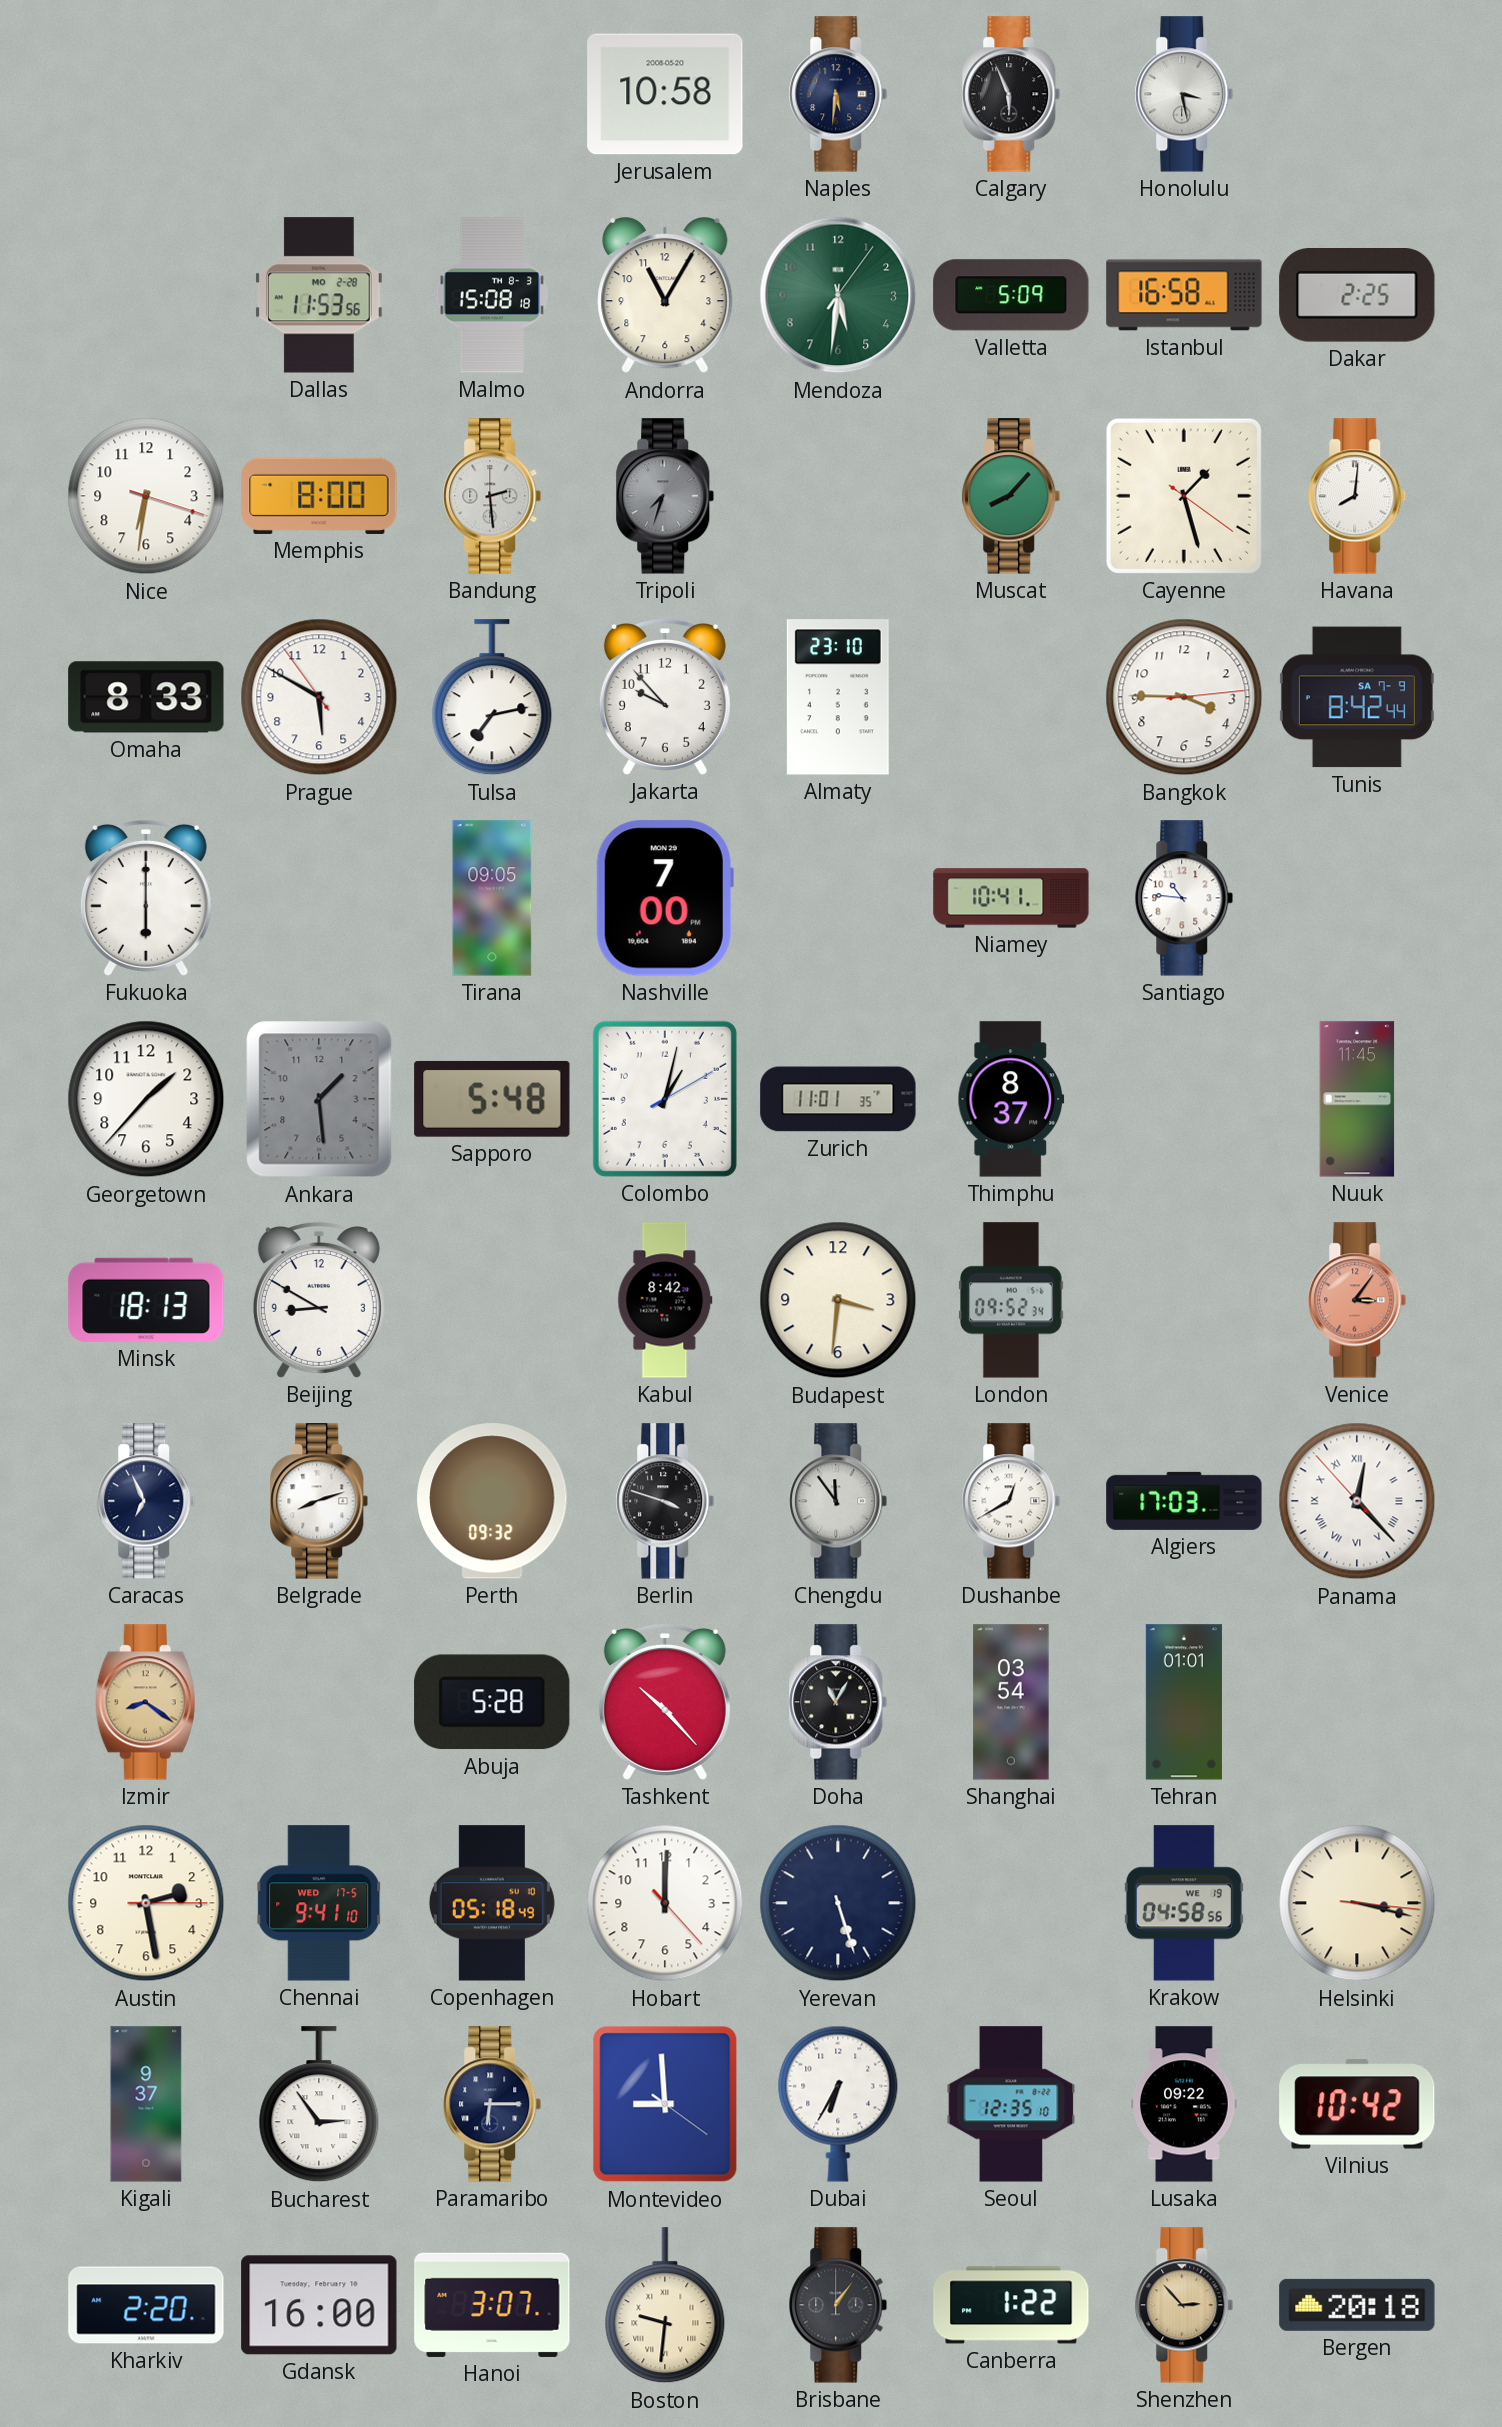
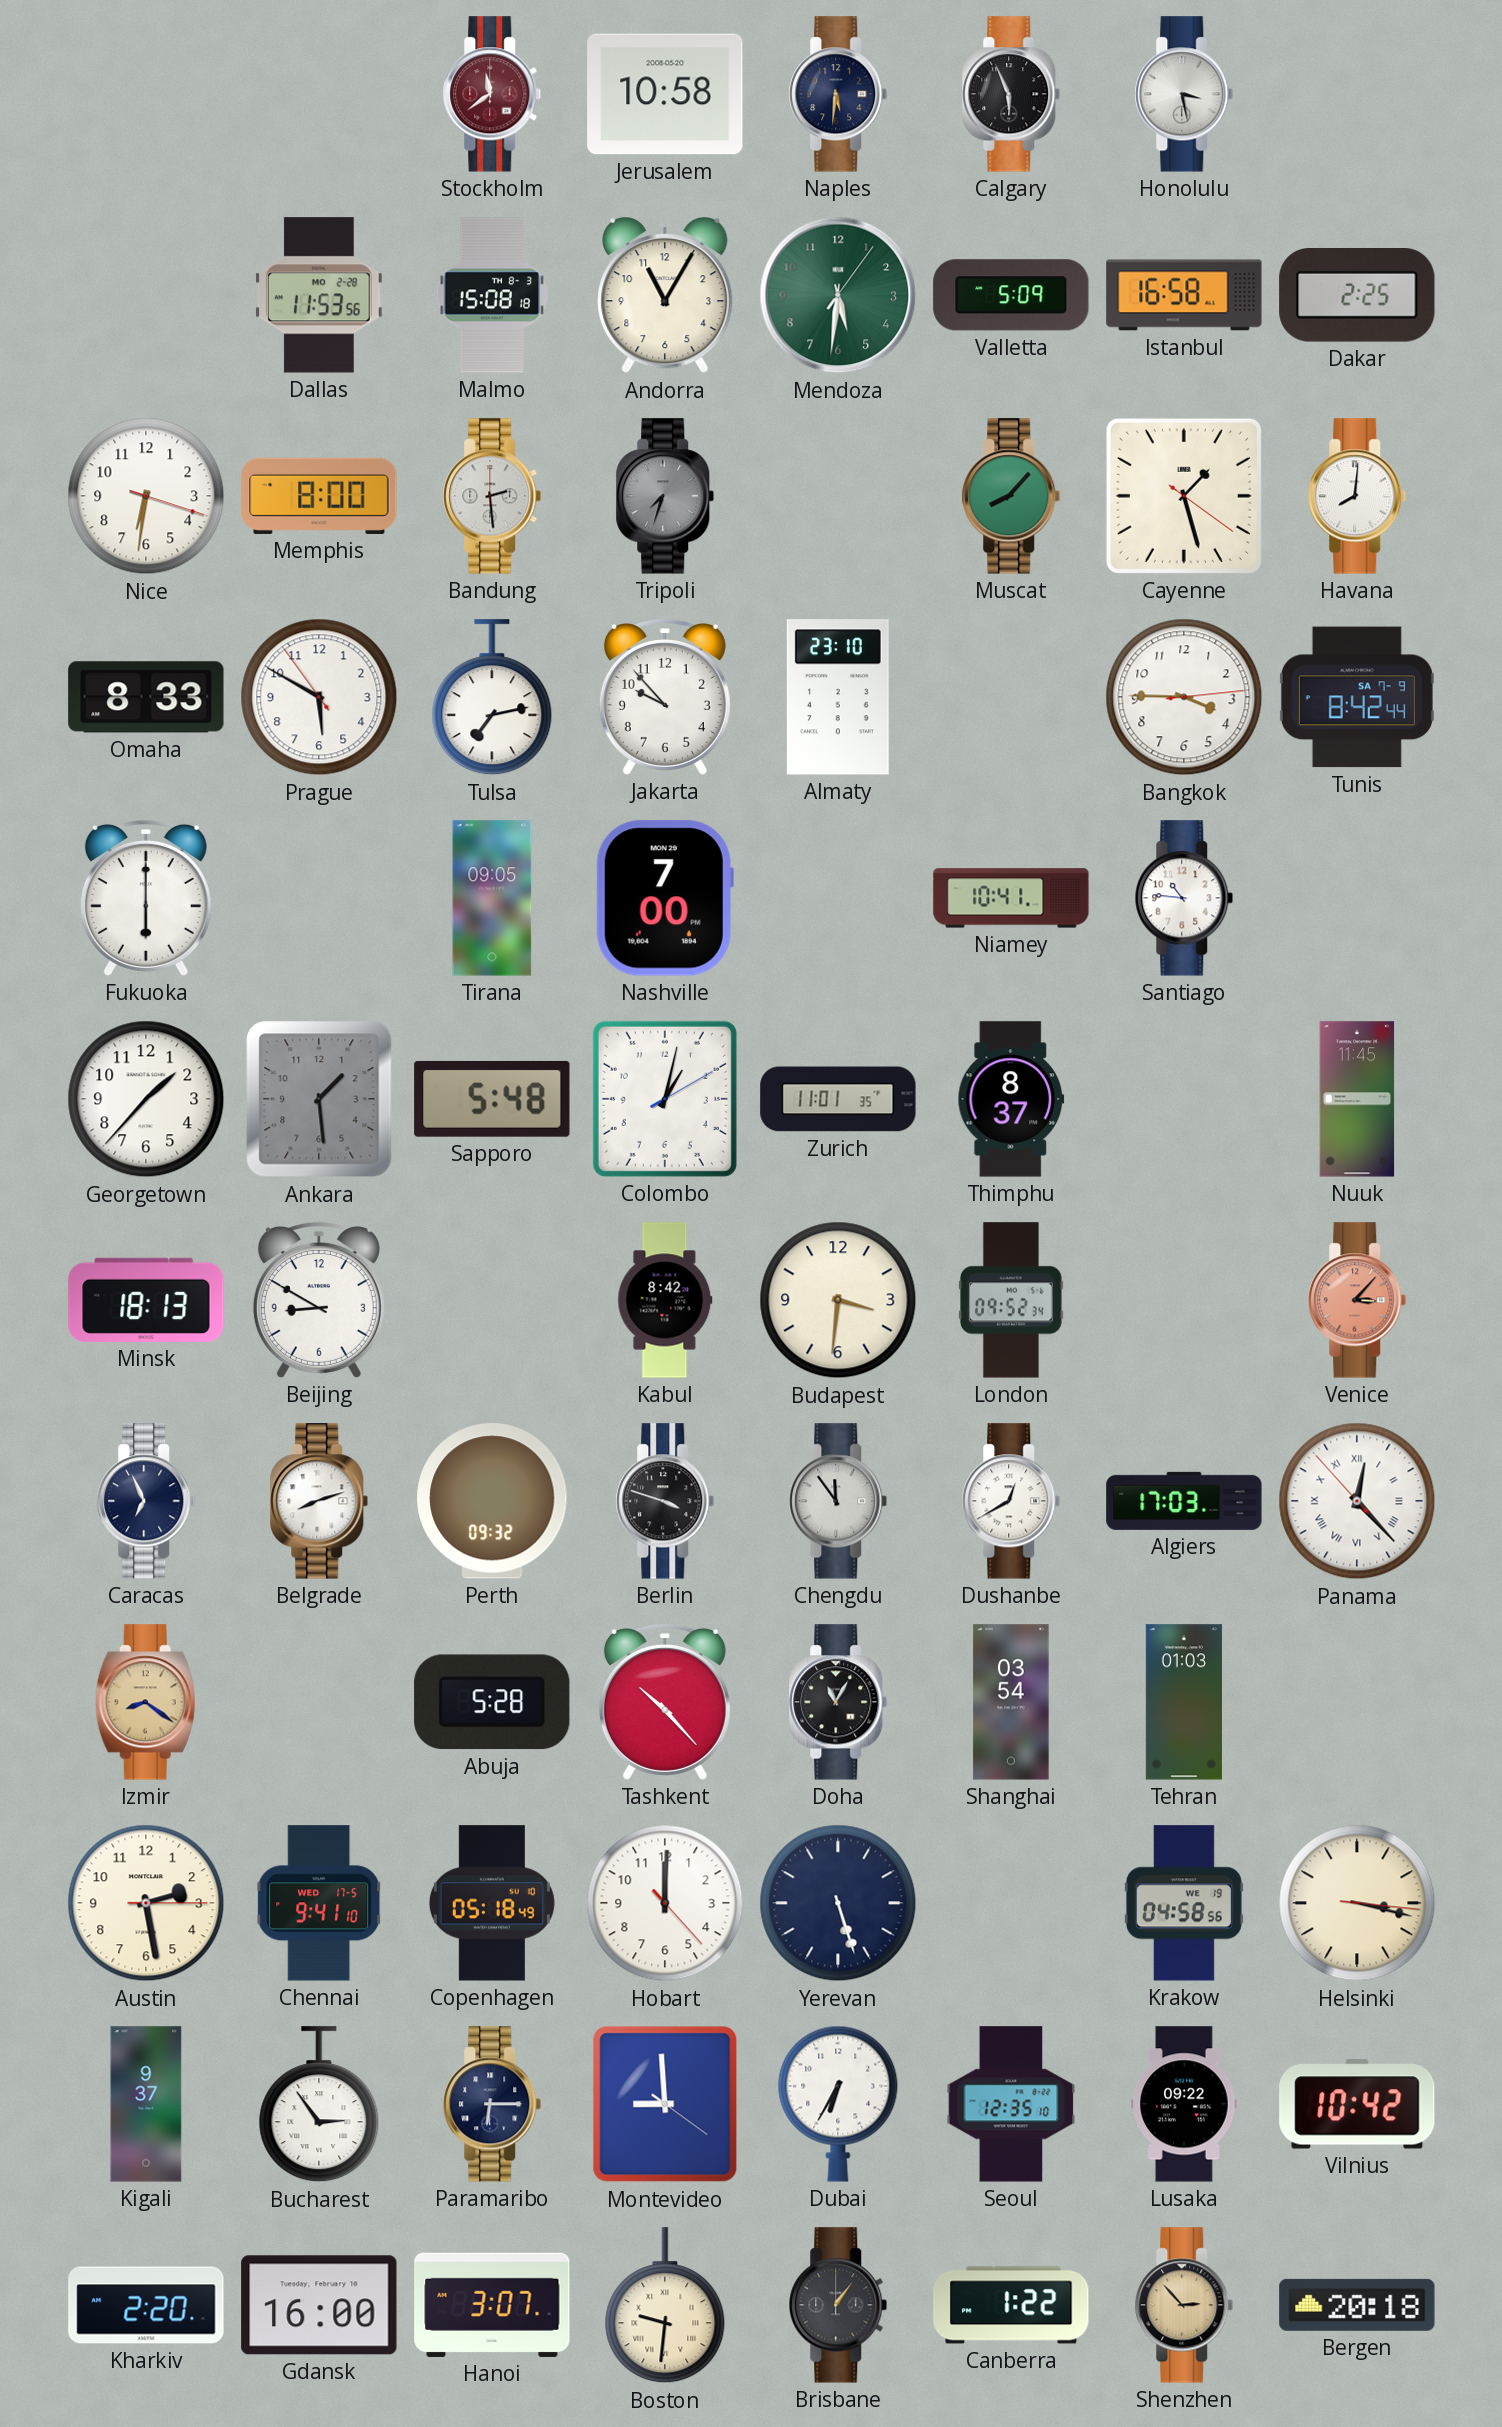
Stockholm: none -> 11:39
Venice: 3:06 -> 3:07
Tehran: 01:01 -> 01:03
